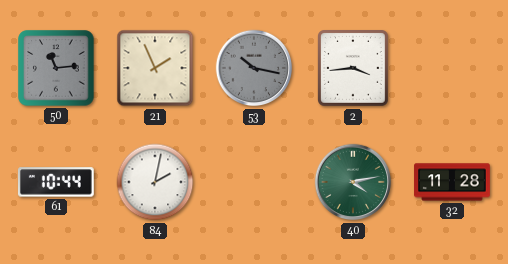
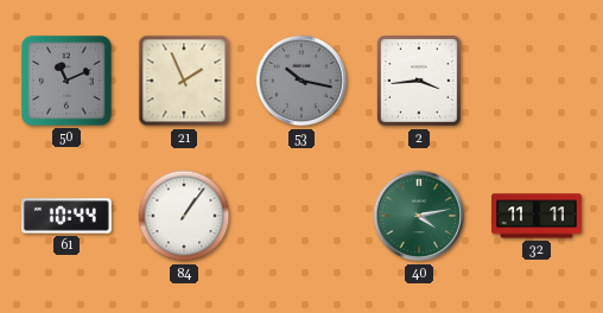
50: 11:14 -> 11:11
84: 2:02 -> 1:06
32: 11:28 -> 11:11
